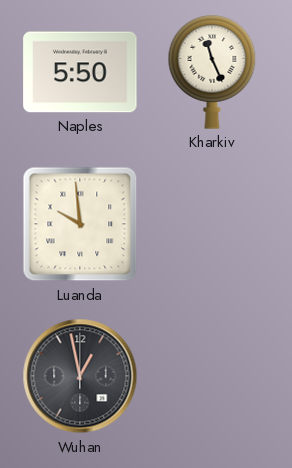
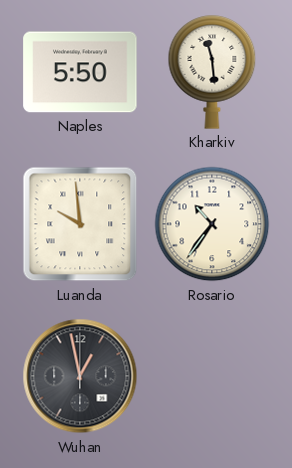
Kharkiv: 11:26 -> 11:29
Rosario: none -> 10:36
